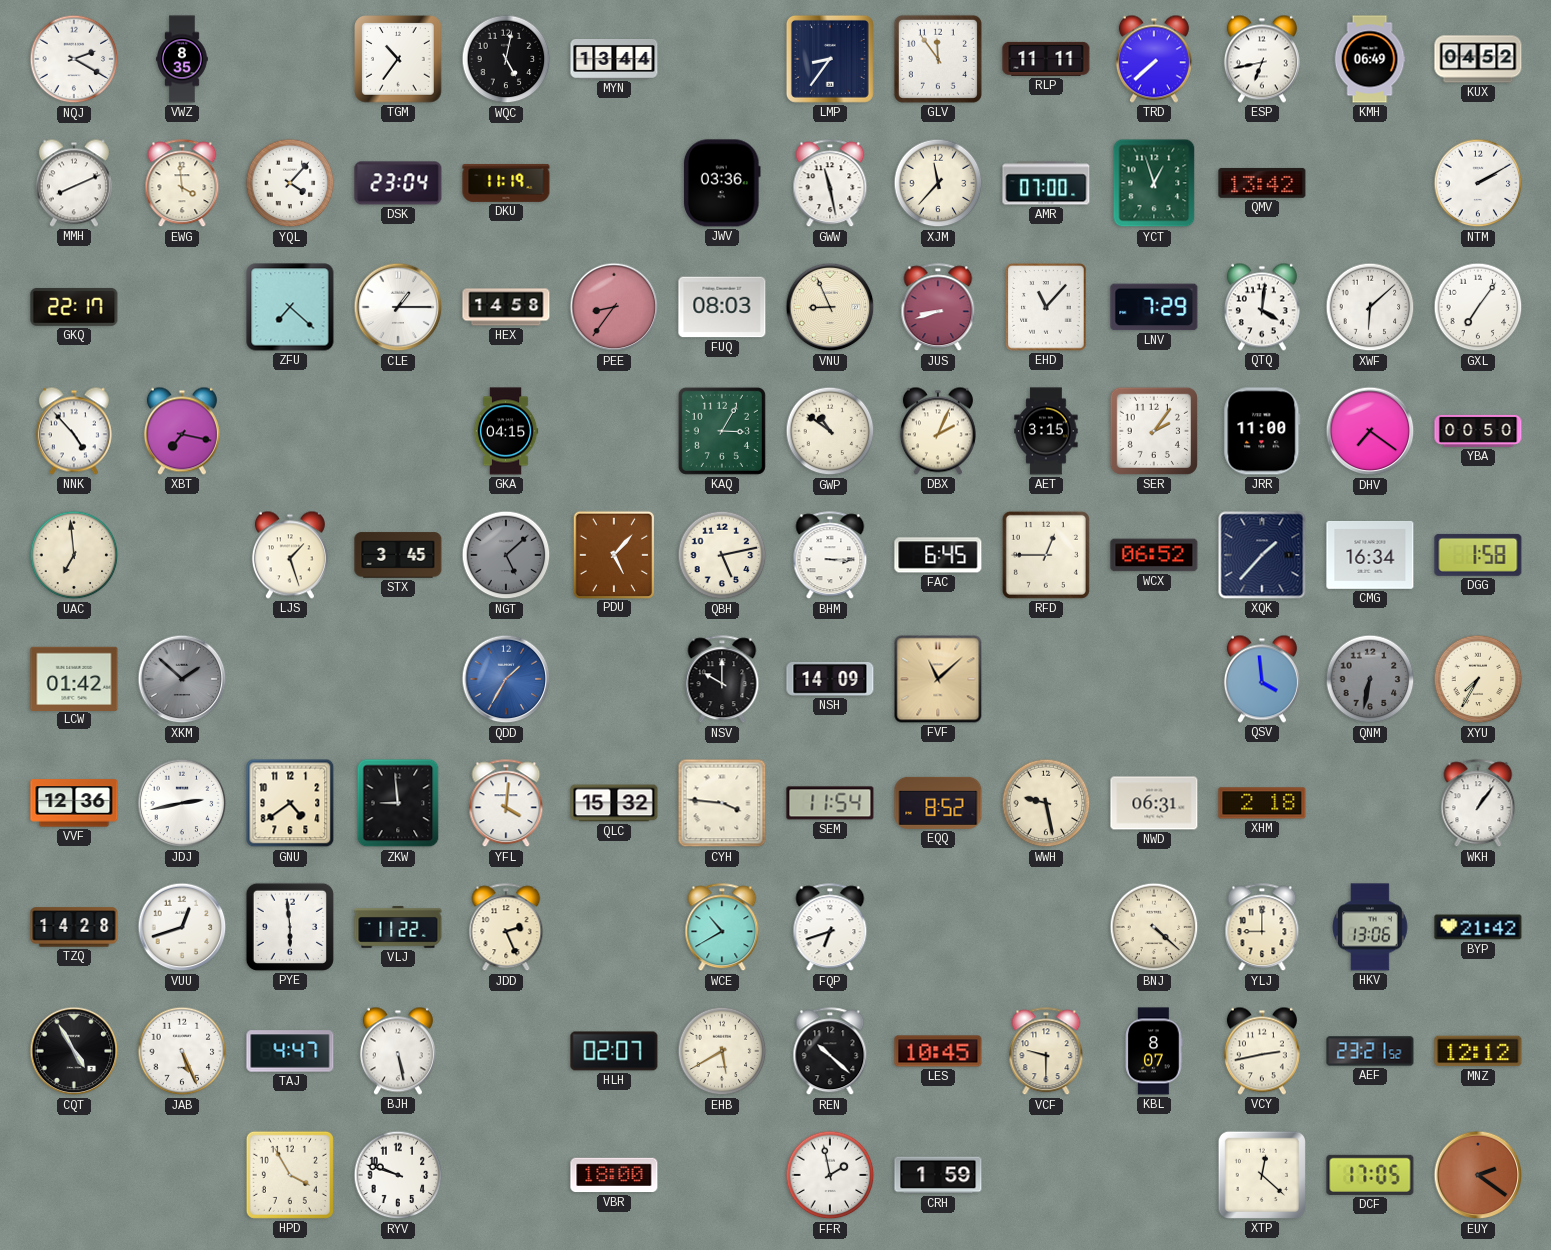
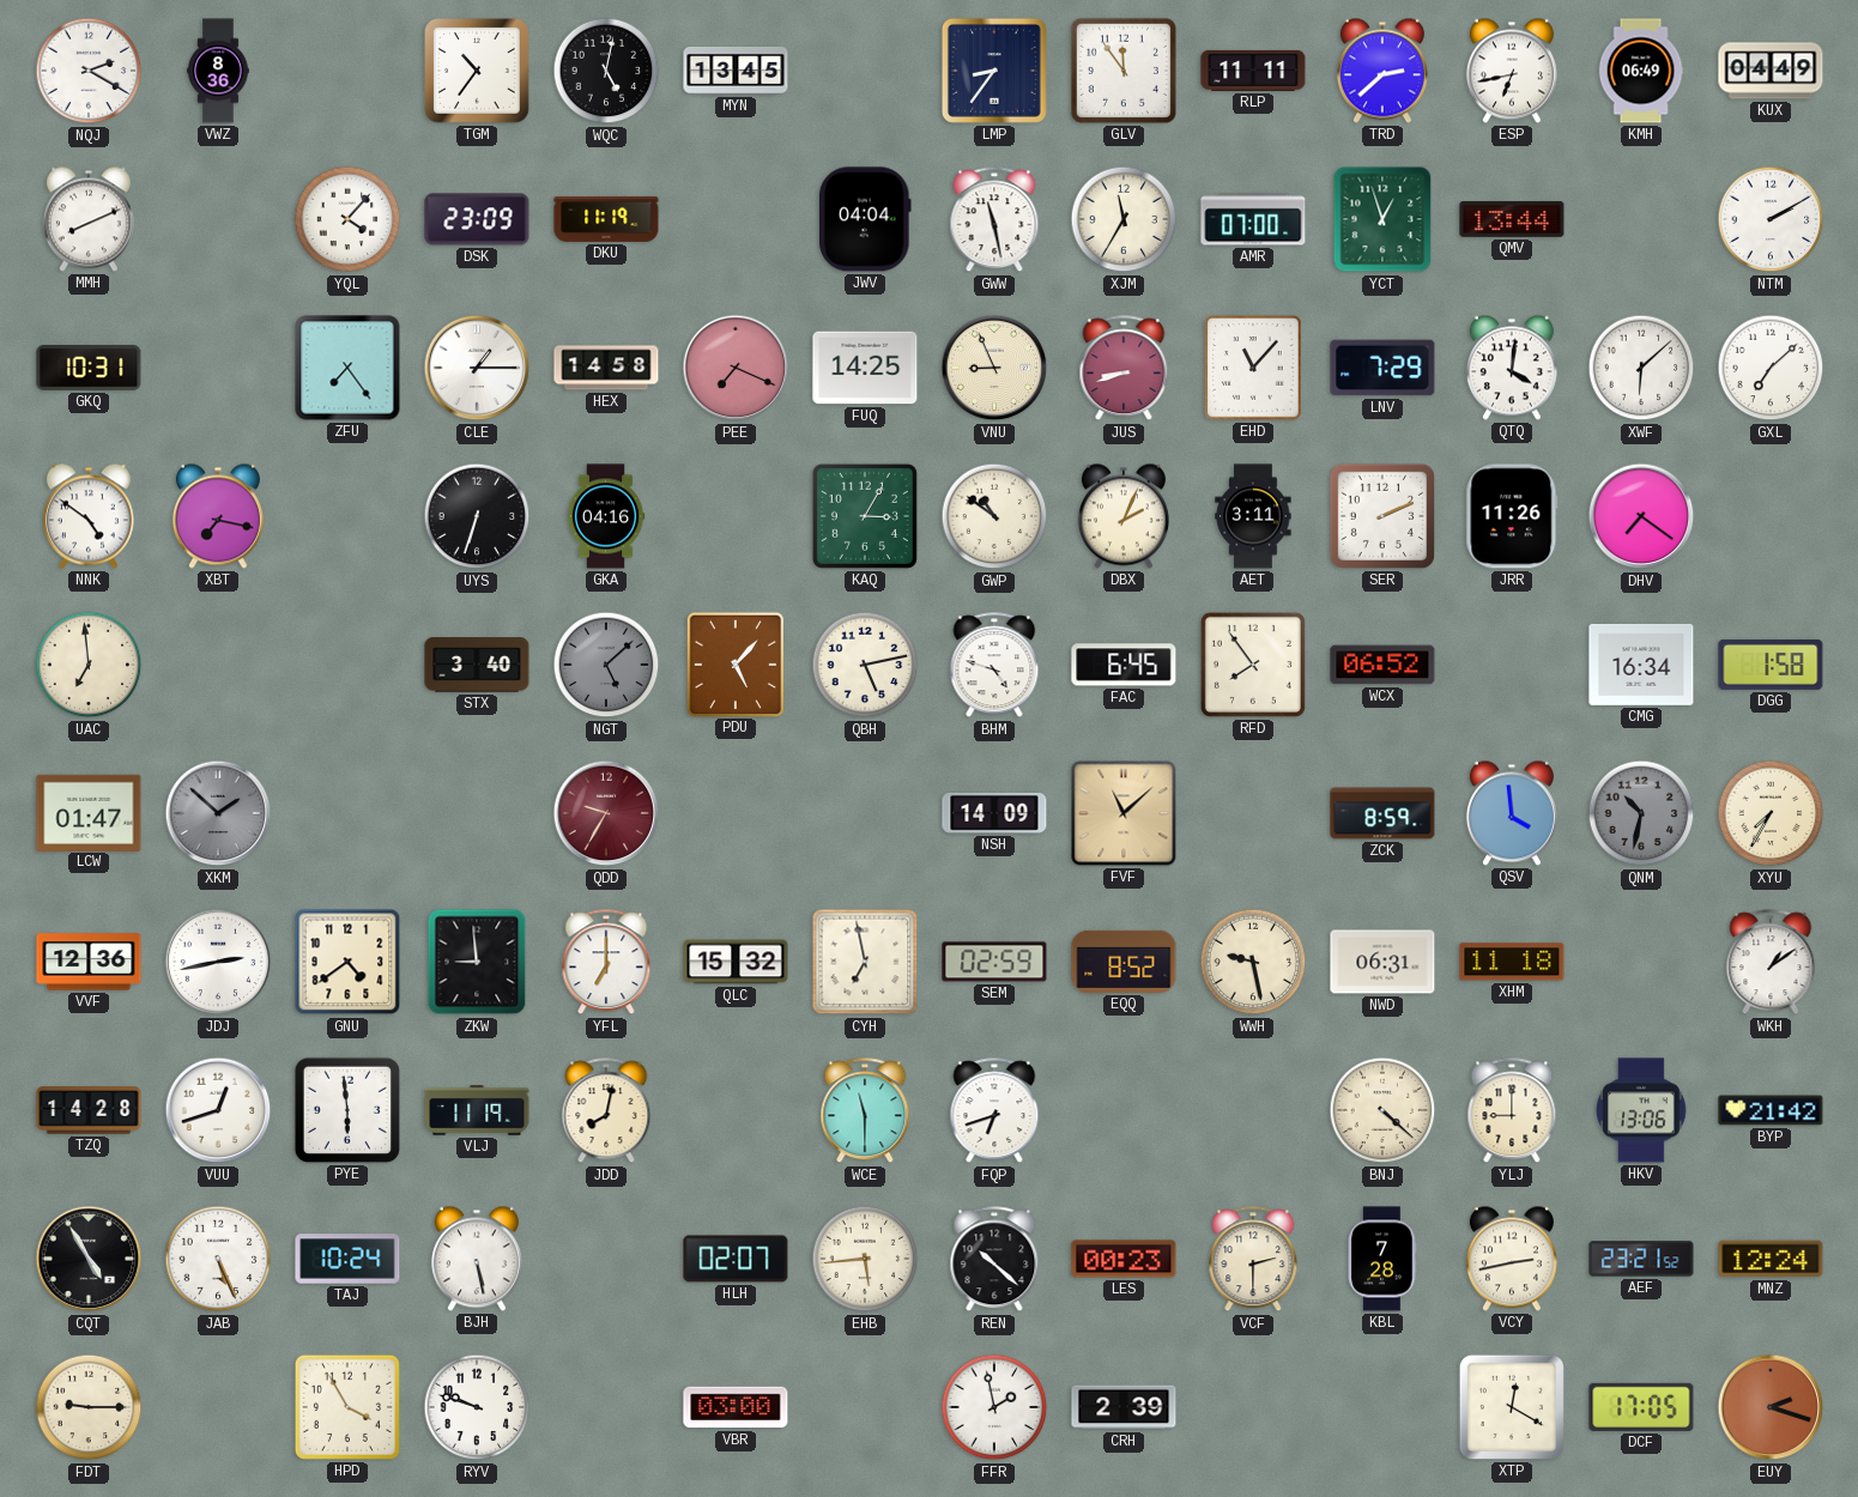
VWZ: 8:35 -> 8:36
MYN: 13:44 -> 13:45
TRD: 7:38 -> 2:38
KUX: 04:52 -> 04:49
EWG: 3:59 -> none
DSK: 23:04 -> 23:09
JWV: 03:36 -> 04:04
XJM: 11:37 -> 11:35
QMV: 13:42 -> 13:44
GKQ: 22:17 -> 10:31
ZFU: 7:22 -> 7:24
PEE: 8:36 -> 7:19
FUQ: 08:03 -> 14:25
GXL: 7:06 -> 7:08
NNK: 4:53 -> 4:51
UYS: none -> 6:33
GKA: 04:15 -> 04:16
AET: 3:15 -> 3:11
SER: 2:06 -> 2:11
JRR: 11:00 -> 11:26
YBA: 00:50 -> none
LJS: 1:27 -> none
STX: 3:45 -> 3:40
BHM: 3:15 -> 4:48
RFD: 12:45 -> 7:54
XQK: 1:37 -> none
LCW: 01:42 -> 01:47
QDD: 1:35 -> 9:35
QDD dial: blue -> burgundy
NSV: 10:00 -> none
ZCK: none -> 8:59
QNM: 6:32 -> 10:32
YFL: 4:01 -> 7:00
CYH: 3:46 -> 6:58
SEM: 11:54 -> 02:59
XHM: 2:18 -> 11:18
WKH: 1:06 -> 1:09
VLJ: 11:22 -> 11:19
JDD: 2:26 -> 8:02
WCE: 10:40 -> 11:30
TAJ: 4:47 -> 10:24
EHB: 5:40 -> 5:44
LES: 10:45 -> 00:23
VCF: 9:30 -> 2:30
KBL: 8:07 -> 7:28
MNZ: 12:12 -> 12:24
FDT: none -> 9:15
VBR: 18:00 -> 03:00
CRH: 1:59 -> 2:39
XTP: 12:22 -> 12:20
EUY: 2:21 -> 2:18
